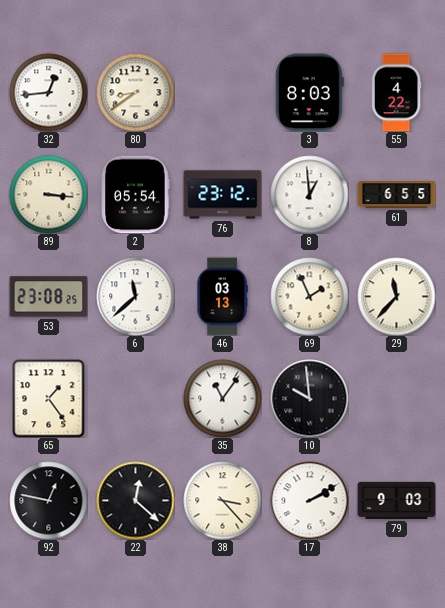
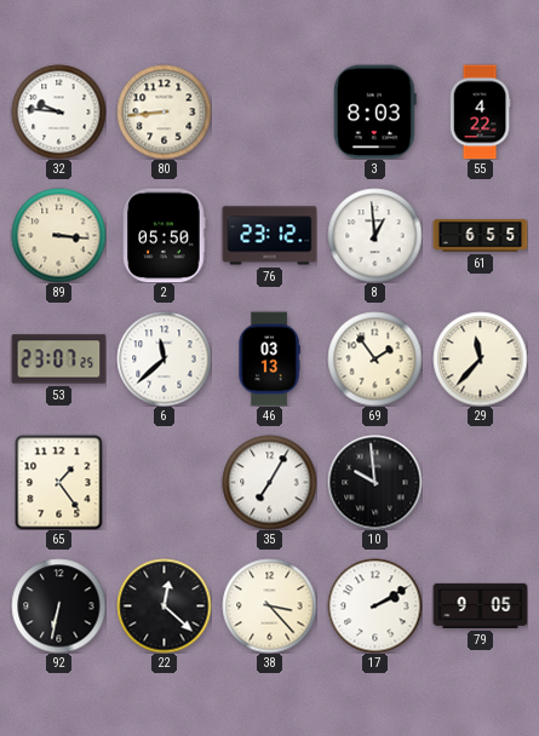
32: 12:44 -> 9:46
80: 8:39 -> 8:44
2: 05:54 -> 05:50
53: 23:08 -> 23:07
69: 1:56 -> 1:54
35: 11:06 -> 7:05
92: 12:47 -> 6:32
79: 9:03 -> 9:05
